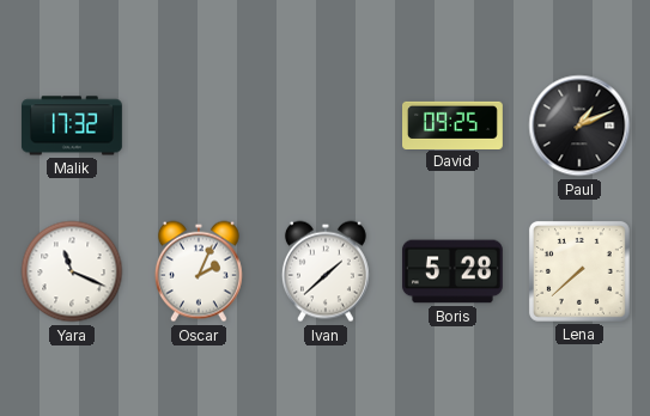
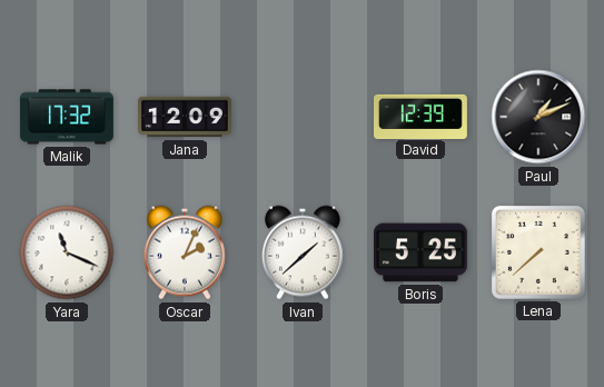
Jana: none -> 12:09
David: 09:25 -> 12:39
Boris: 5:28 -> 5:25
